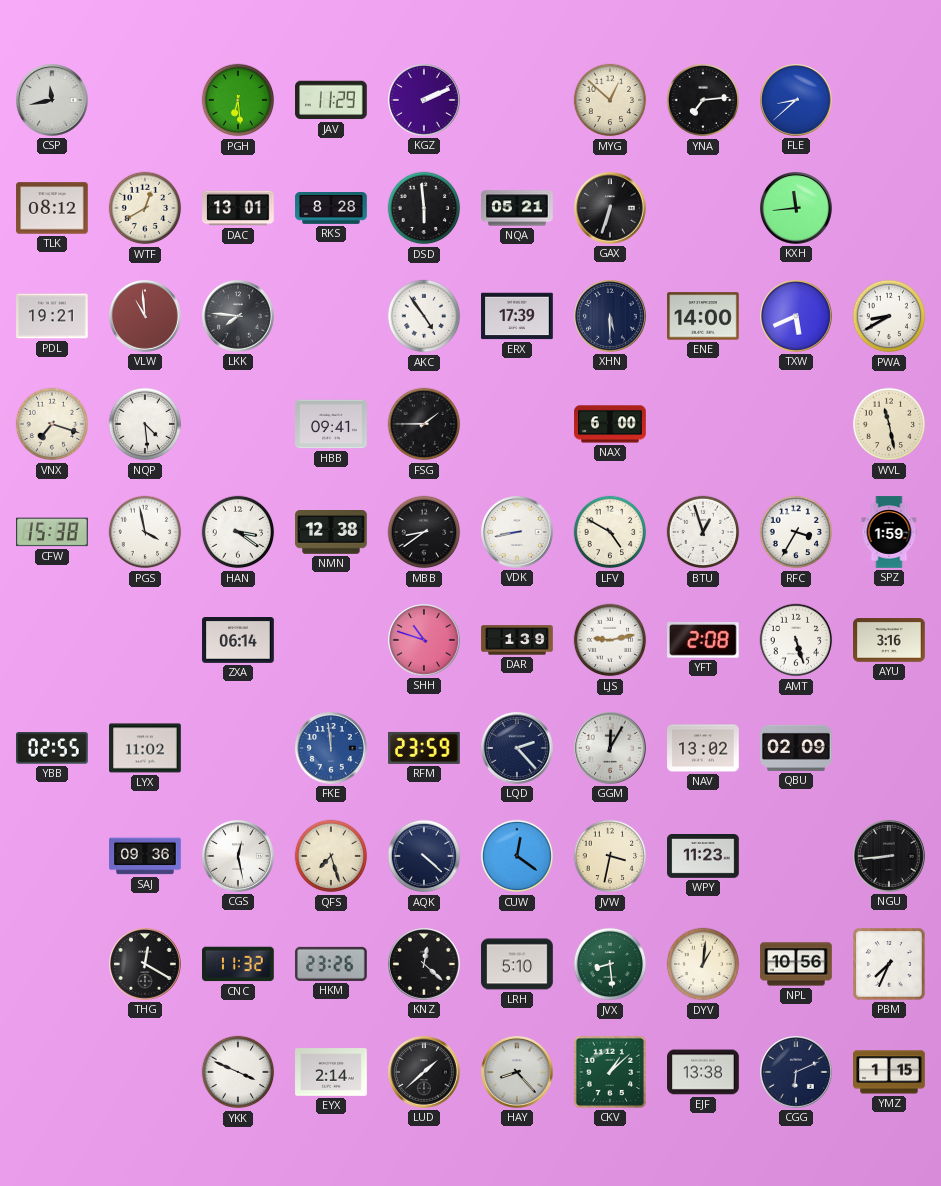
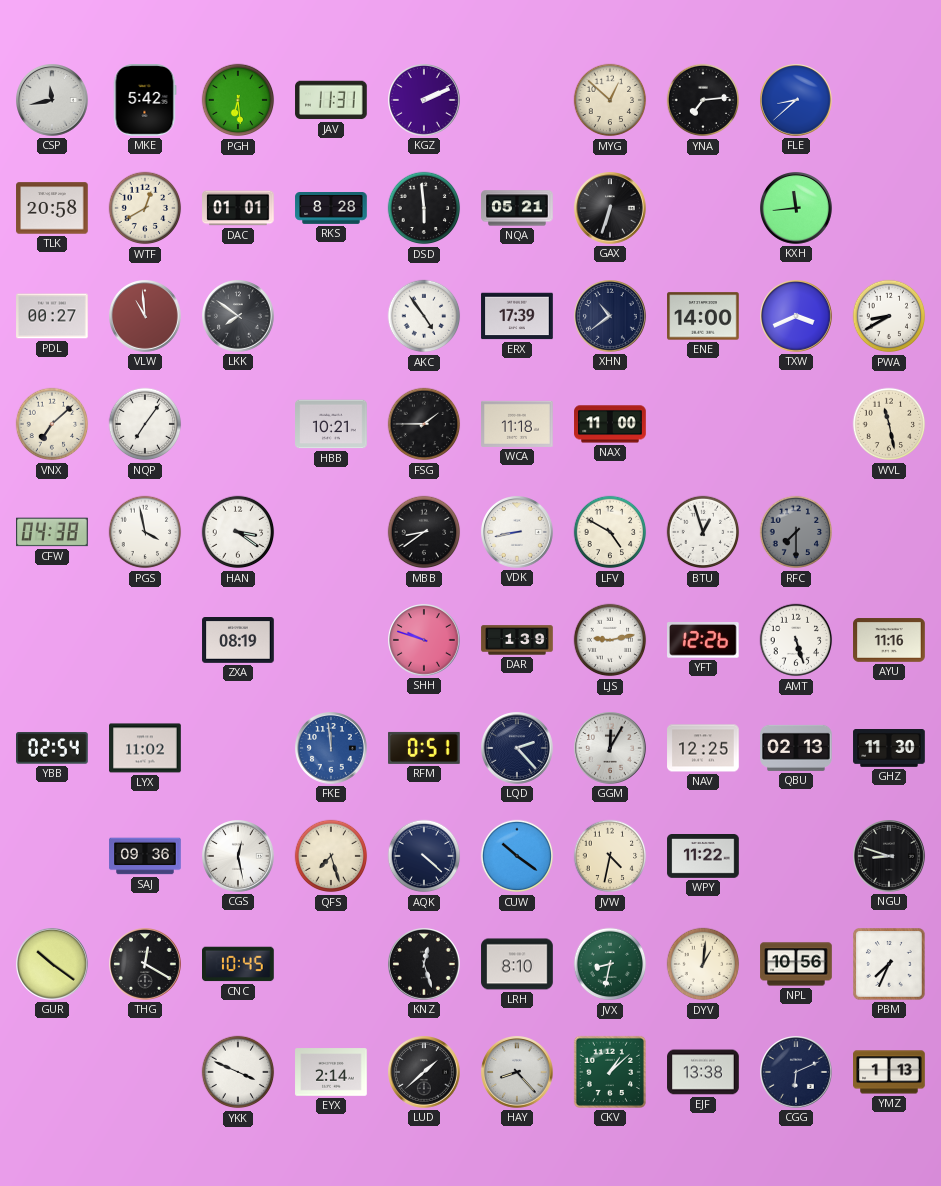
MKE: none -> 5:42
JAV: 11:29 -> 11:31
TLK: 08:12 -> 20:58
DAC: 13:01 -> 01:01
PDL: 19:21 -> 00:27
LKK: 7:46 -> 7:51
XHN: 5:30 -> 10:39
TXW: 5:41 -> 3:41
VNX: 7:18 -> 7:08
NQP: 4:29 -> 7:06
HBB: 09:41 -> 10:21
WCA: none -> 11:18
NAX: 6:00 -> 11:00
CFW: 15:38 -> 04:38
NMN: 12:38 -> none
RFC: 3:35 -> 7:30
RFC dial: white -> grey
SPZ: 1:59 -> none
ZXA: 06:14 -> 08:19
SHH: 10:48 -> 9:48
YFT: 2:08 -> 12:26
AYU: 3:16 -> 11:16
YBB: 02:55 -> 02:54
RFM: 23:59 -> 0:51
NAV: 13:02 -> 12:25
QBU: 02:09 -> 02:13
GHZ: none -> 11:30
CUW: 12:21 -> 10:21
JVW: 3:32 -> 4:32
WPY: 11:23 -> 11:22
NGU: 8:44 -> 8:48
GUR: none -> 10:21
CNC: 11:32 -> 10:45
HKM: 23:26 -> none
KNZ: 12:22 -> 12:27
LRH: 5:10 -> 8:10
JVX: 8:29 -> 8:32
YMZ: 1:15 -> 1:13
